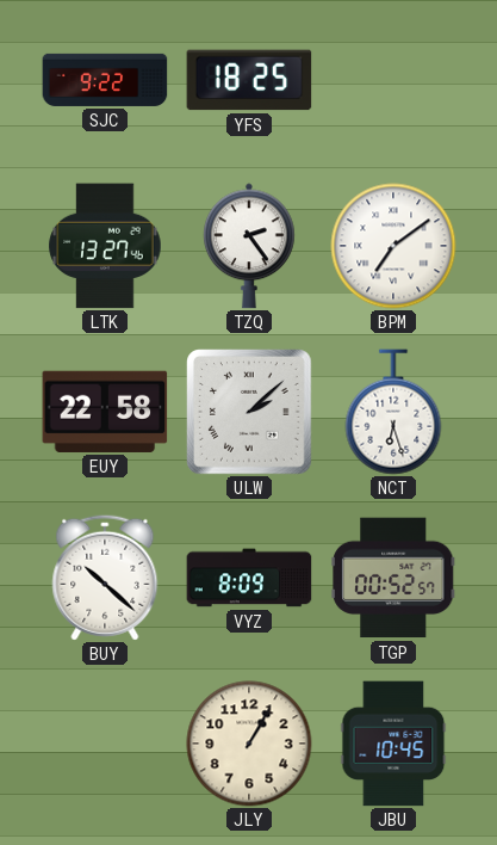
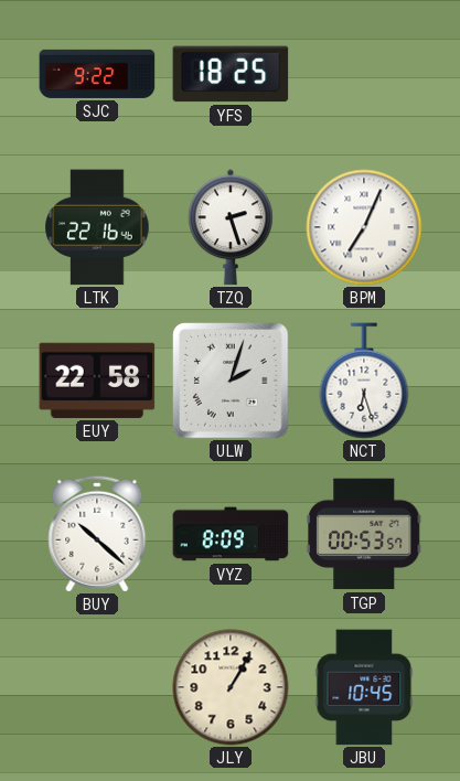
LTK: 13:27 -> 22:16
TZQ: 2:24 -> 2:27
BPM: 7:09 -> 7:04
ULW: 2:08 -> 2:03
TGP: 00:52 -> 00:53
